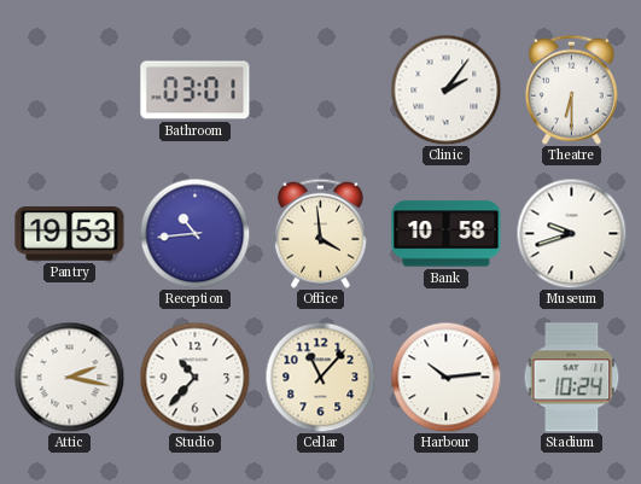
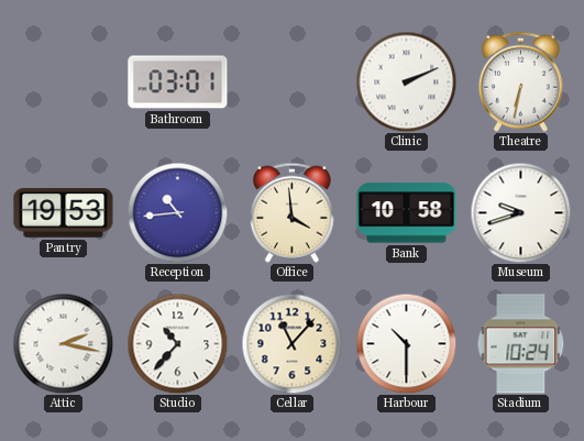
Clinic: 2:06 -> 2:11
Theatre: 6:30 -> 6:32
Harbour: 10:14 -> 10:30
